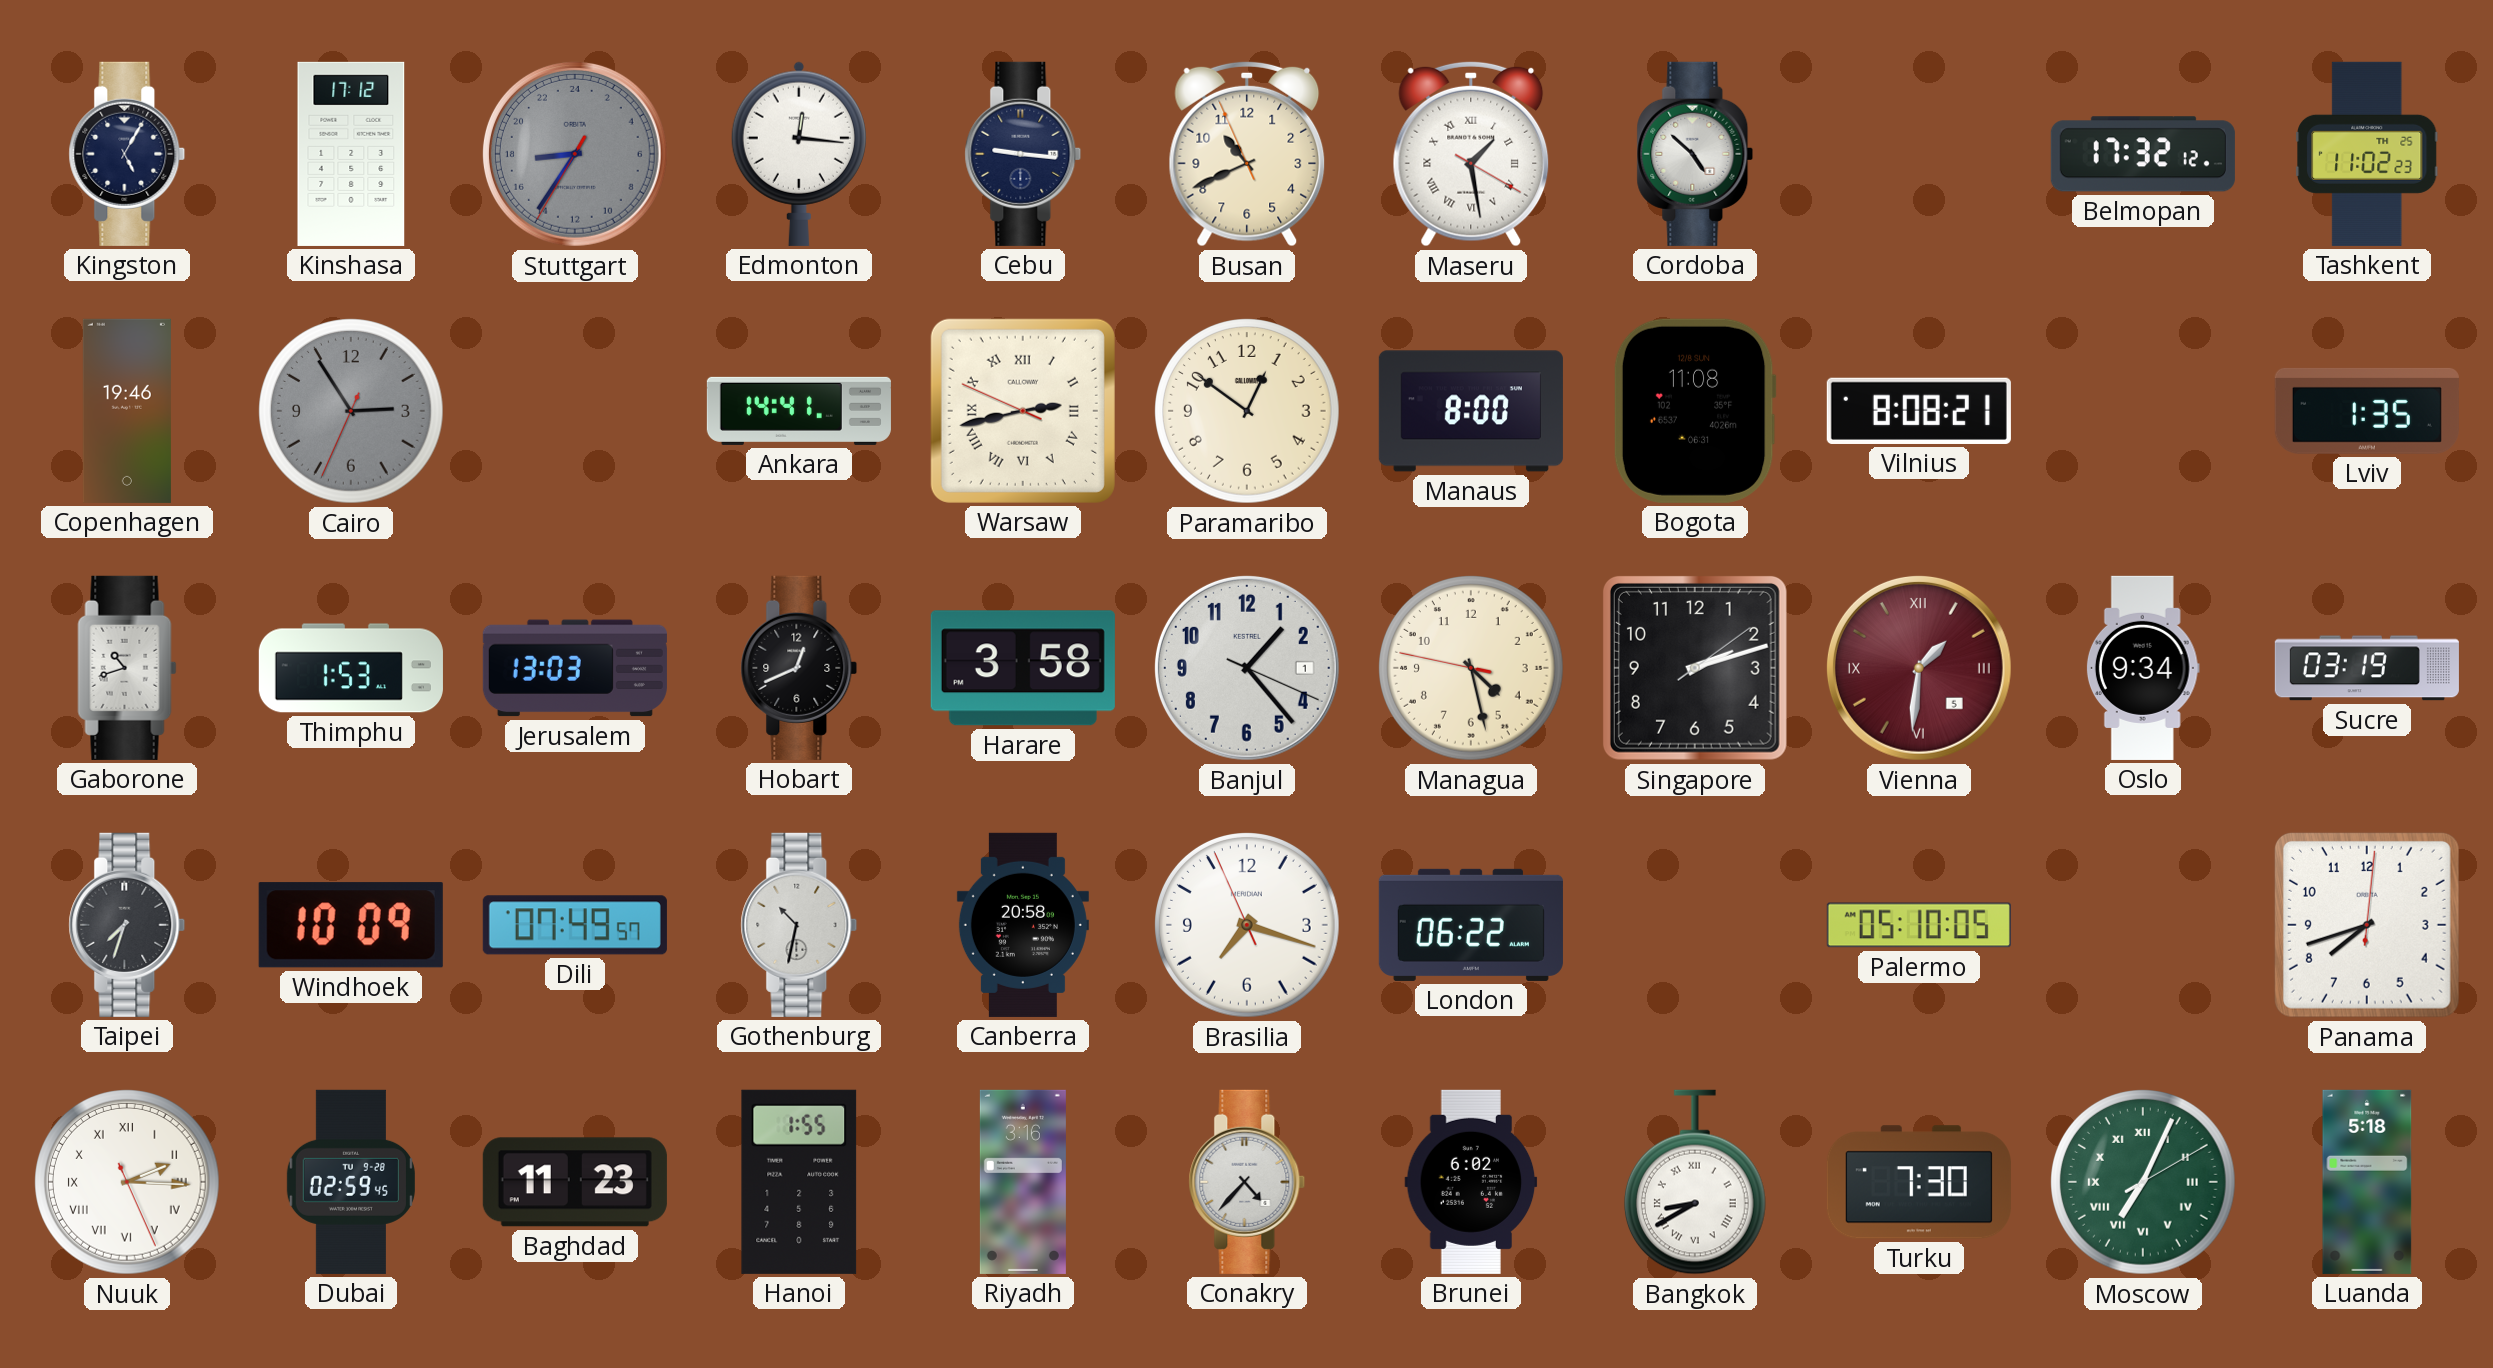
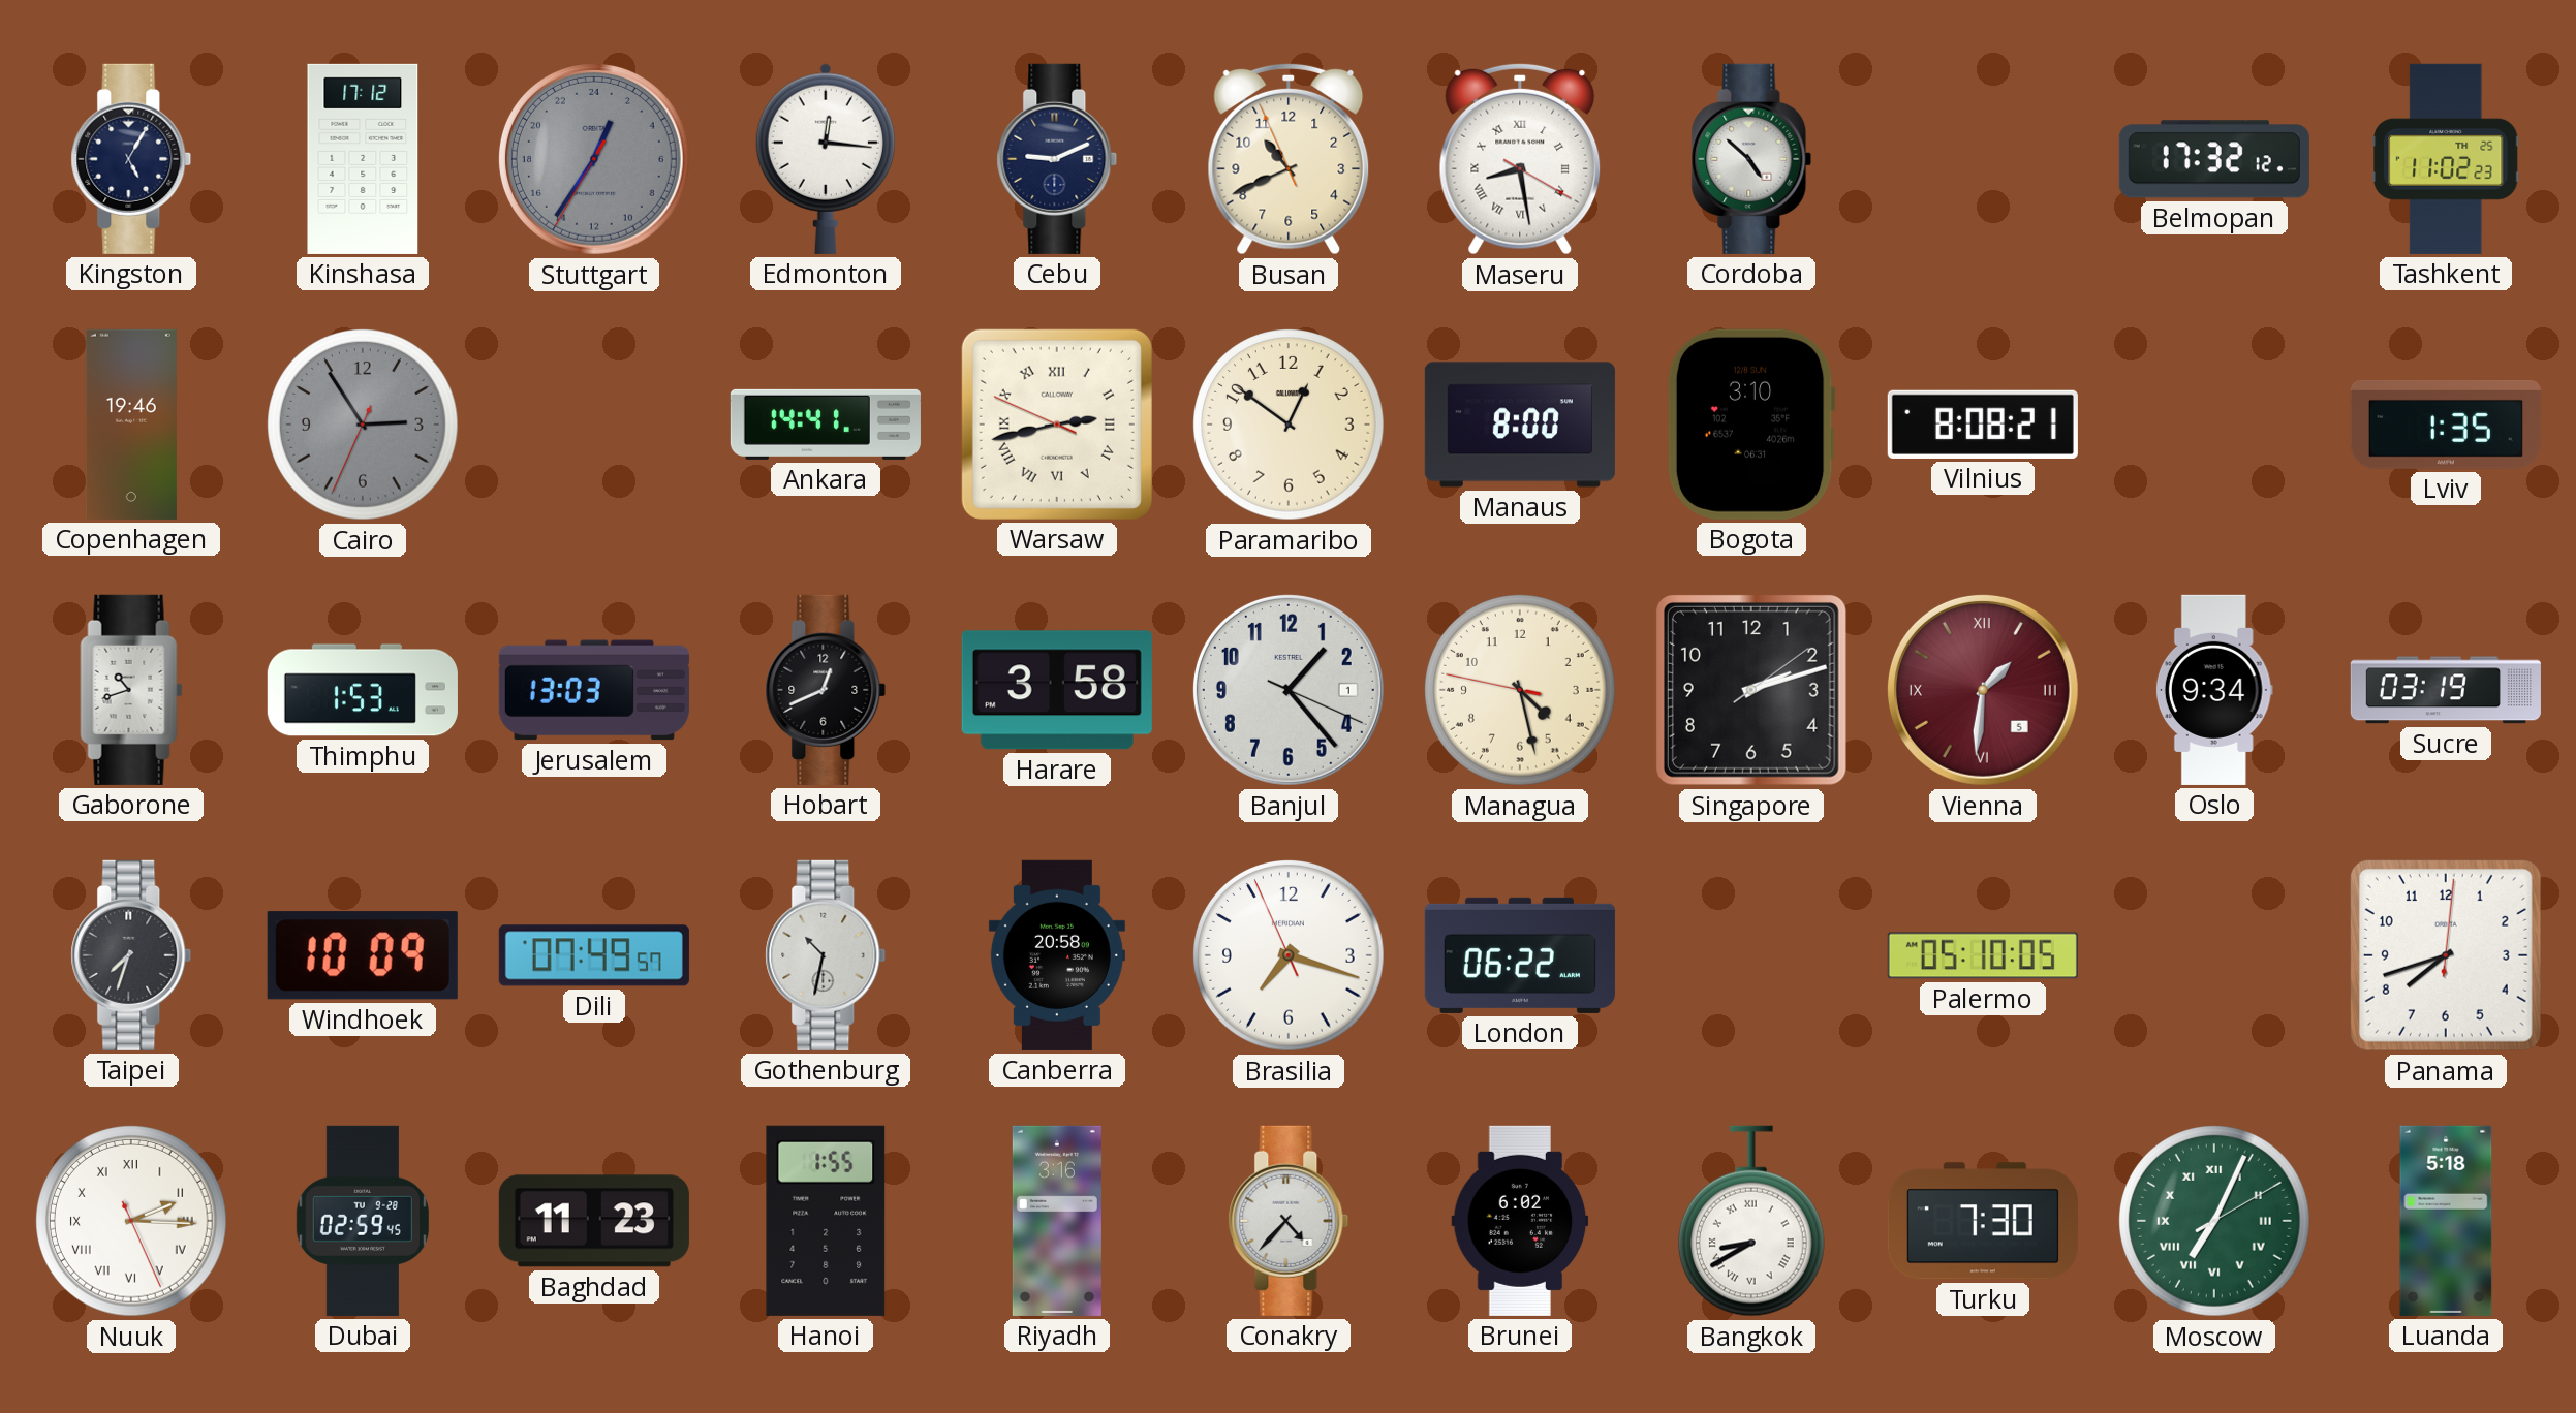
Stuttgart: 17:35 -> 1:35
Cebu: 9:16 -> 9:11
Maseru: 1:28 -> 8:28
Bogota: 11:08 -> 3:10
